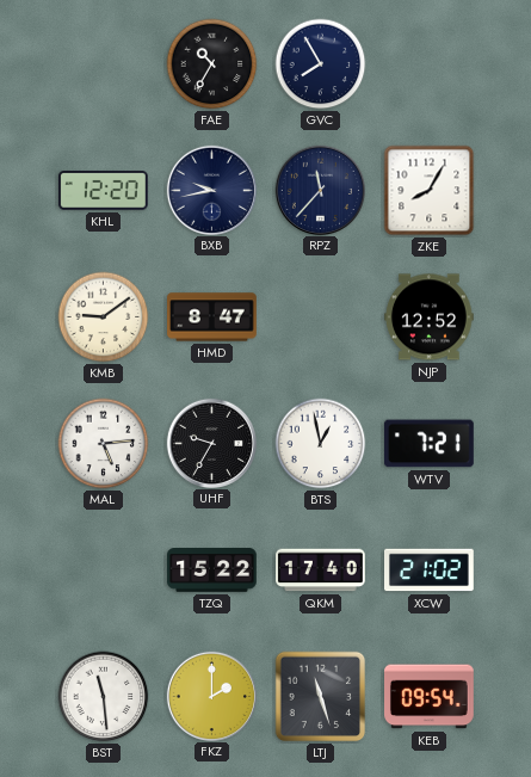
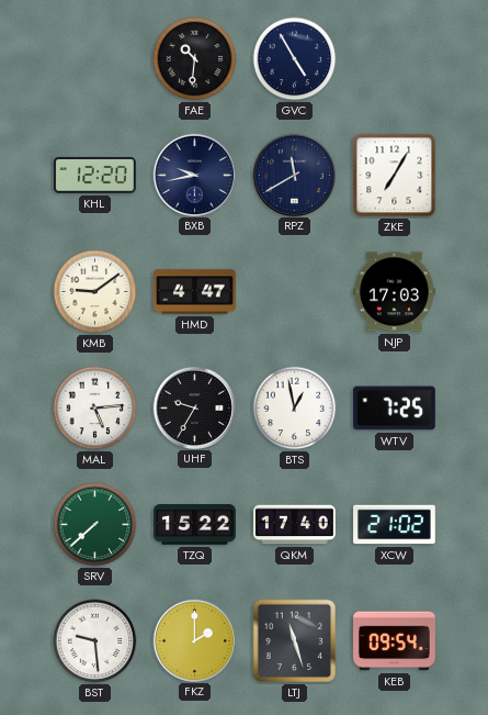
FAE: 10:35 -> 10:31
GVC: 7:55 -> 4:55
RPZ: 11:37 -> 11:40
ZKE: 8:05 -> 7:05
HMD: 8:47 -> 4:47
NJP: 12:52 -> 17:03
WTV: 7:21 -> 7:25
SRV: none -> 7:38
BST: 11:29 -> 9:29
